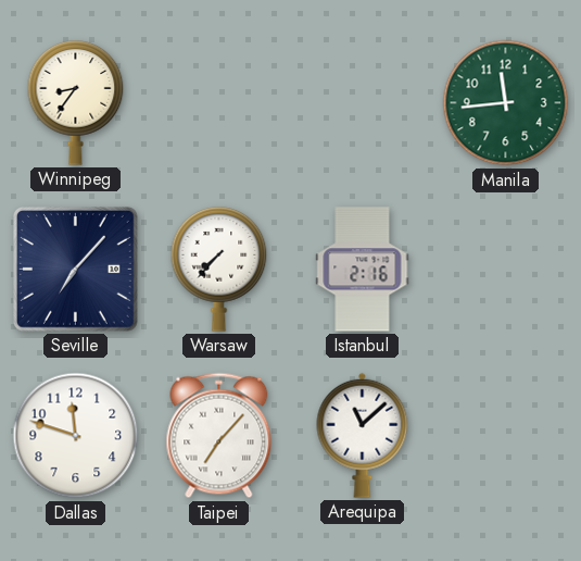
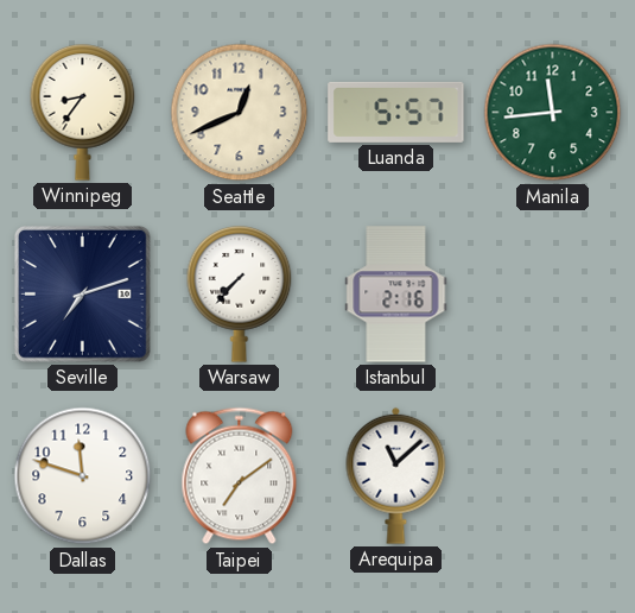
Seattle: none -> 12:41
Luanda: none -> 5:57
Seville: 7:07 -> 7:12
Taipei: 7:07 -> 7:09
